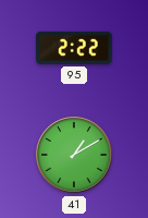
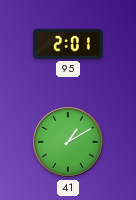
95: 2:22 -> 2:01
